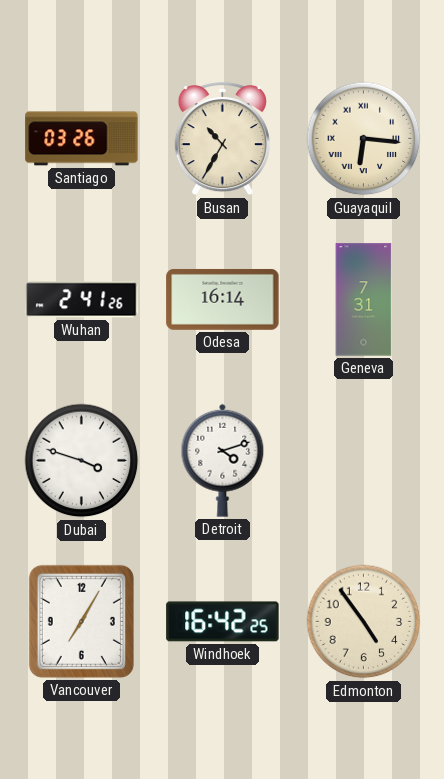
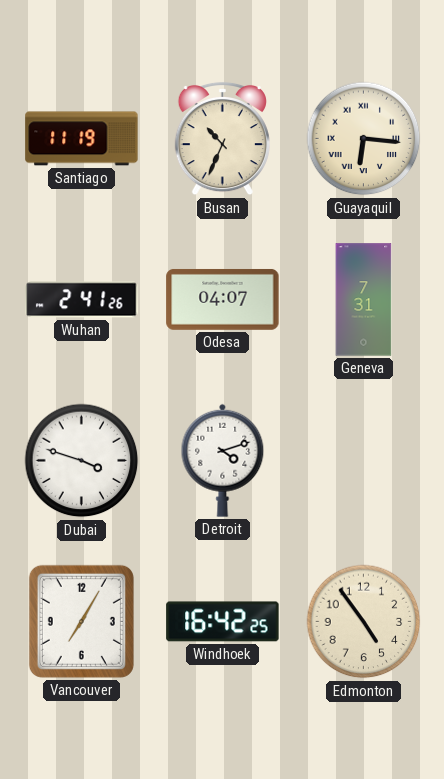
Santiago: 03:26 -> 11:19
Busan: 10:35 -> 10:34
Odesa: 16:14 -> 04:07
